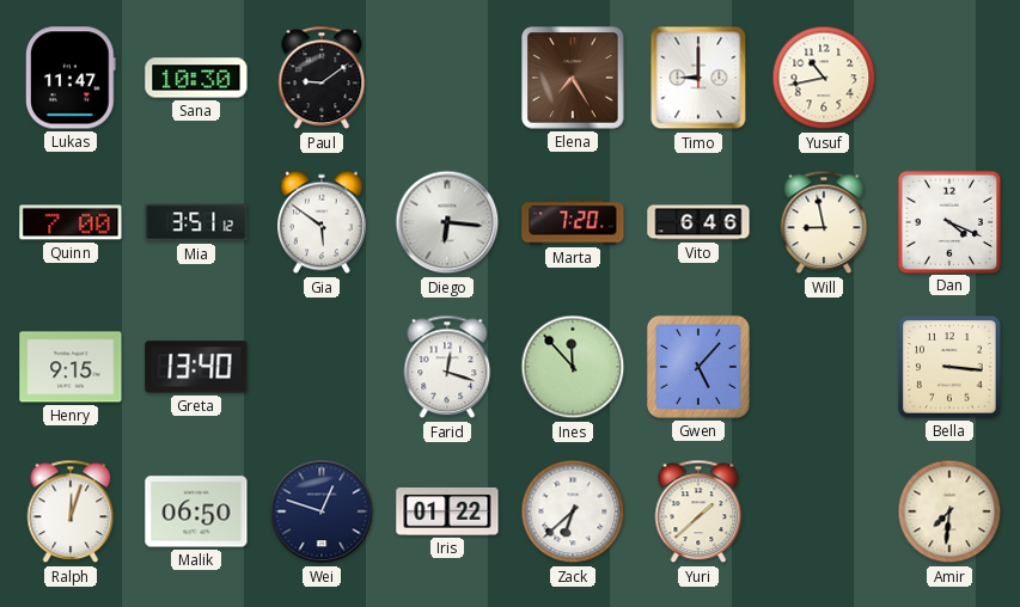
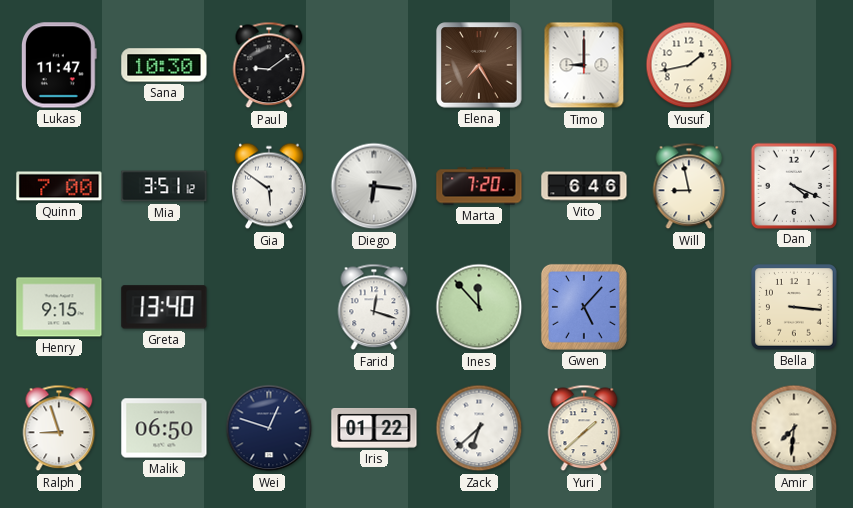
Yusuf: 10:43 -> 1:43
Ralph: 12:03 -> 8:57
